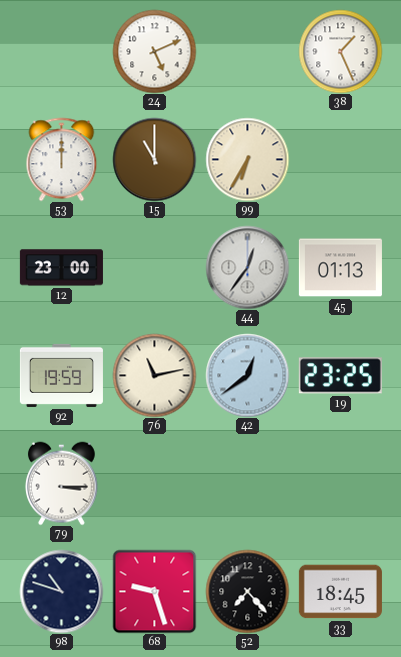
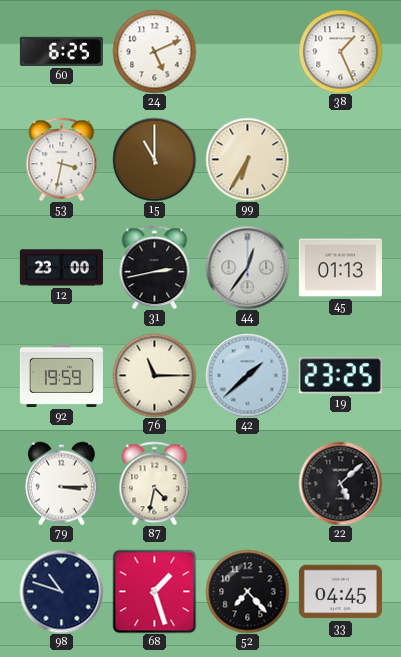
60: none -> 6:25
53: 12:00 -> 3:32
31: none -> 2:43
76: 11:13 -> 11:15
42: 12:39 -> 1:38
87: none -> 4:32
22: none -> 5:08
68: 9:27 -> 1:27
33: 18:45 -> 04:45
